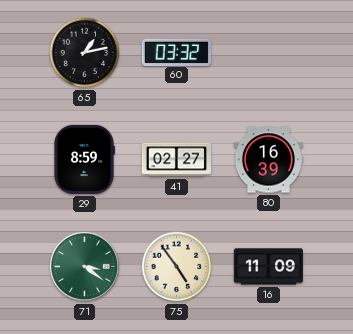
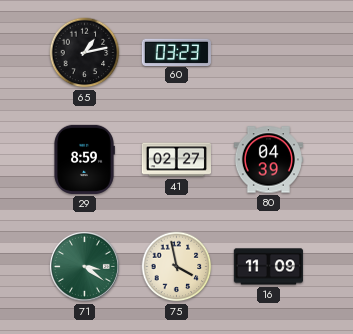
60: 03:32 -> 03:23
80: 16:39 -> 04:39
75: 4:54 -> 3:58
